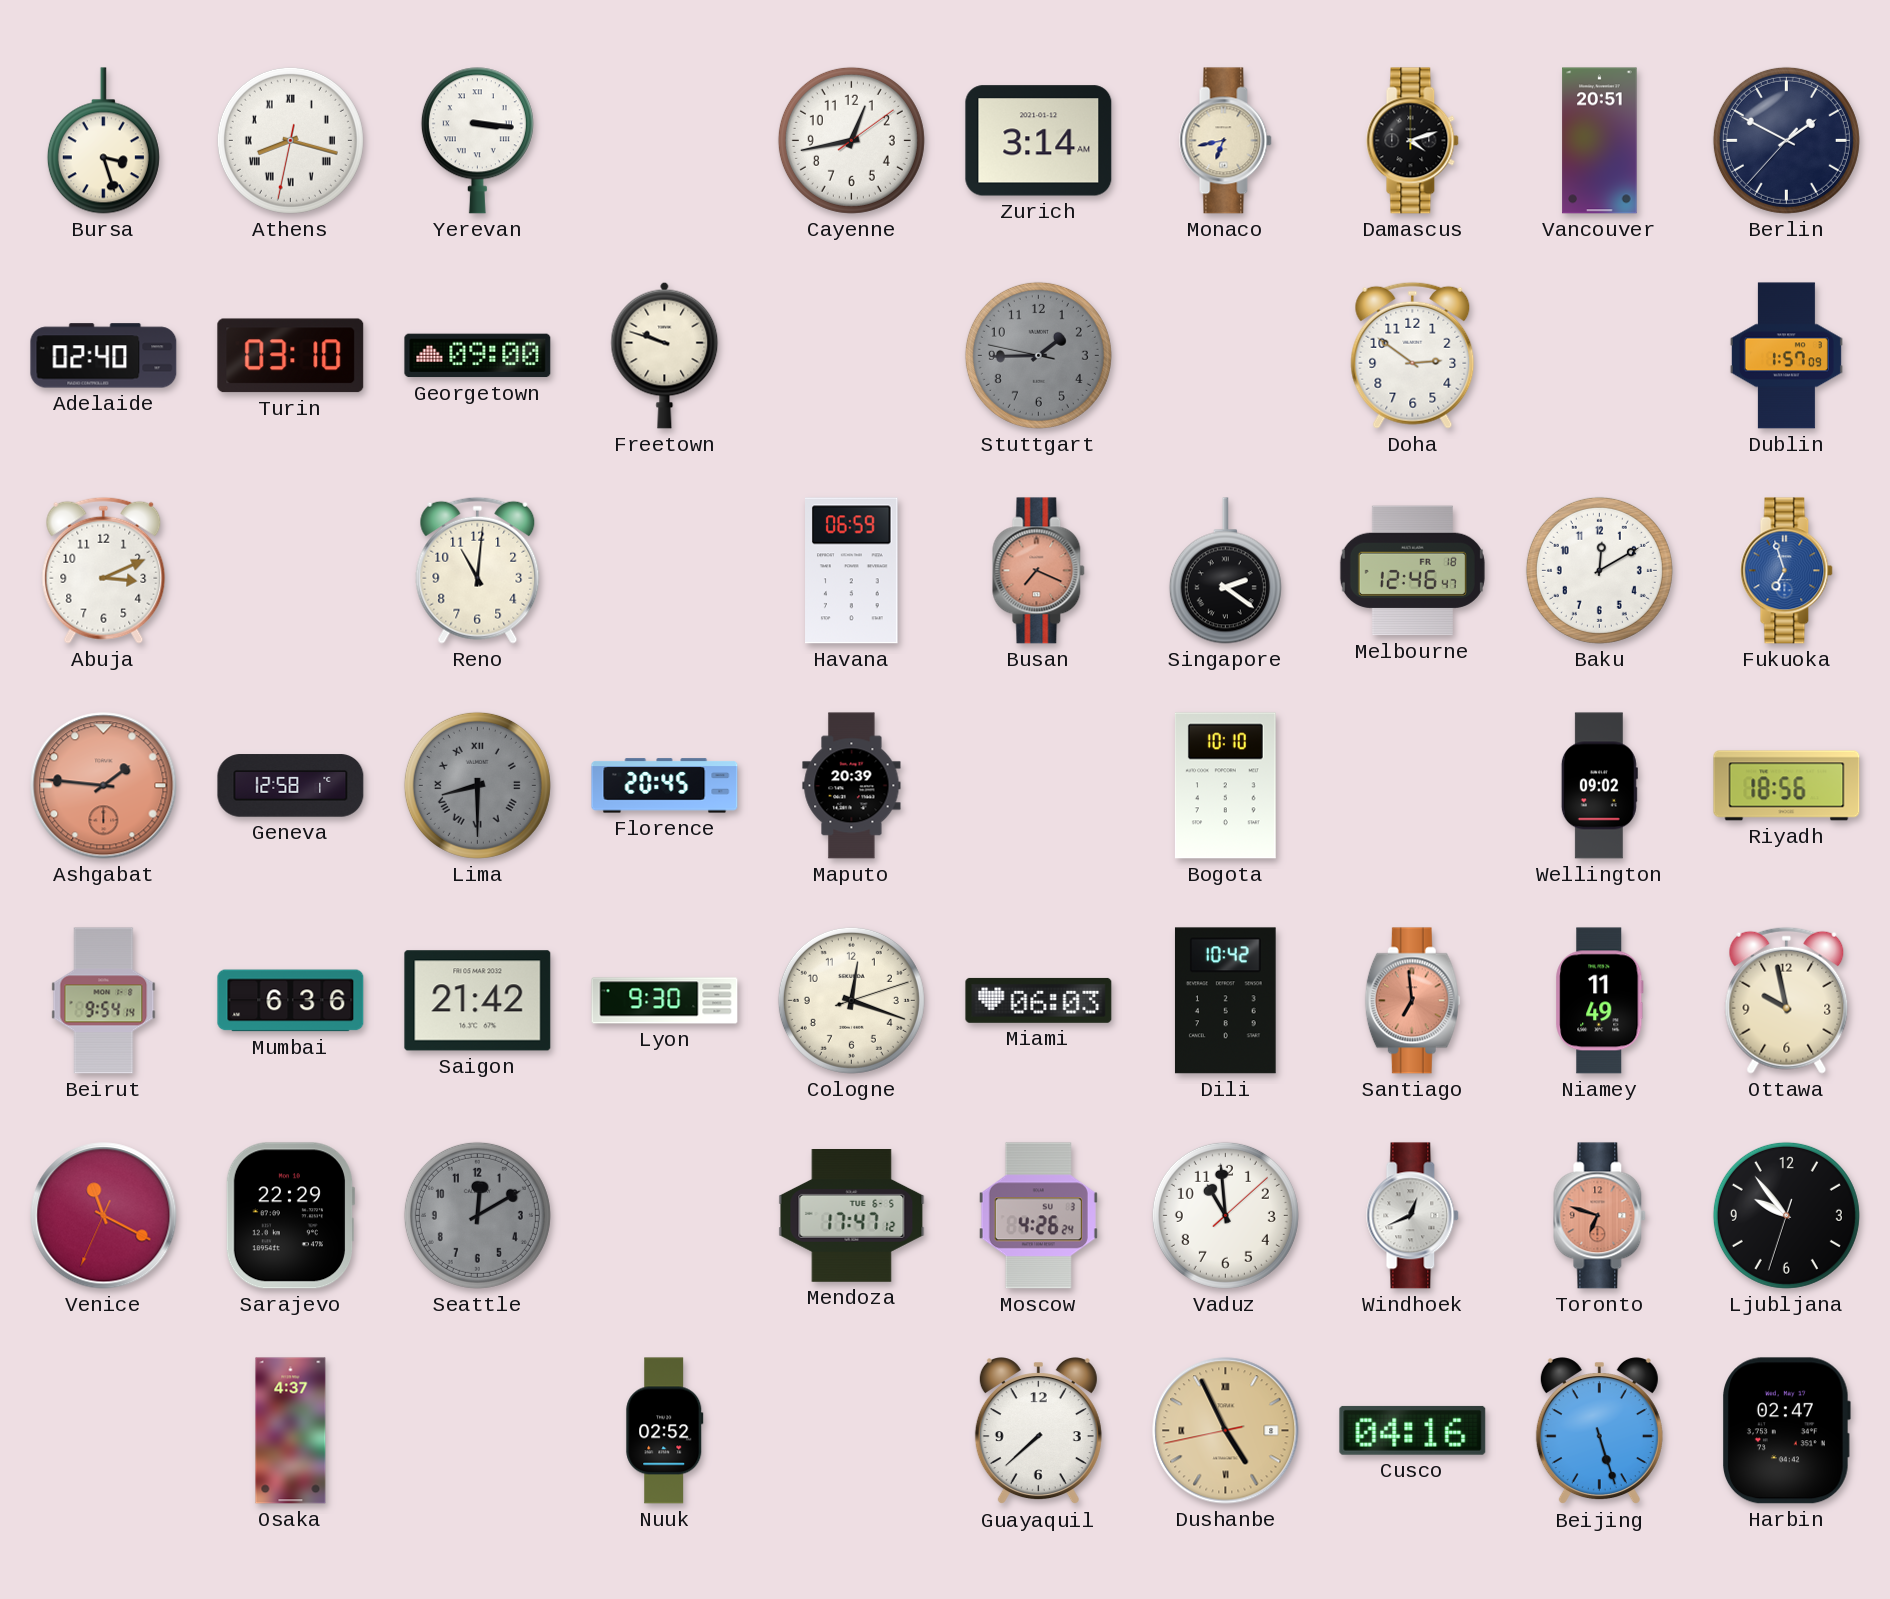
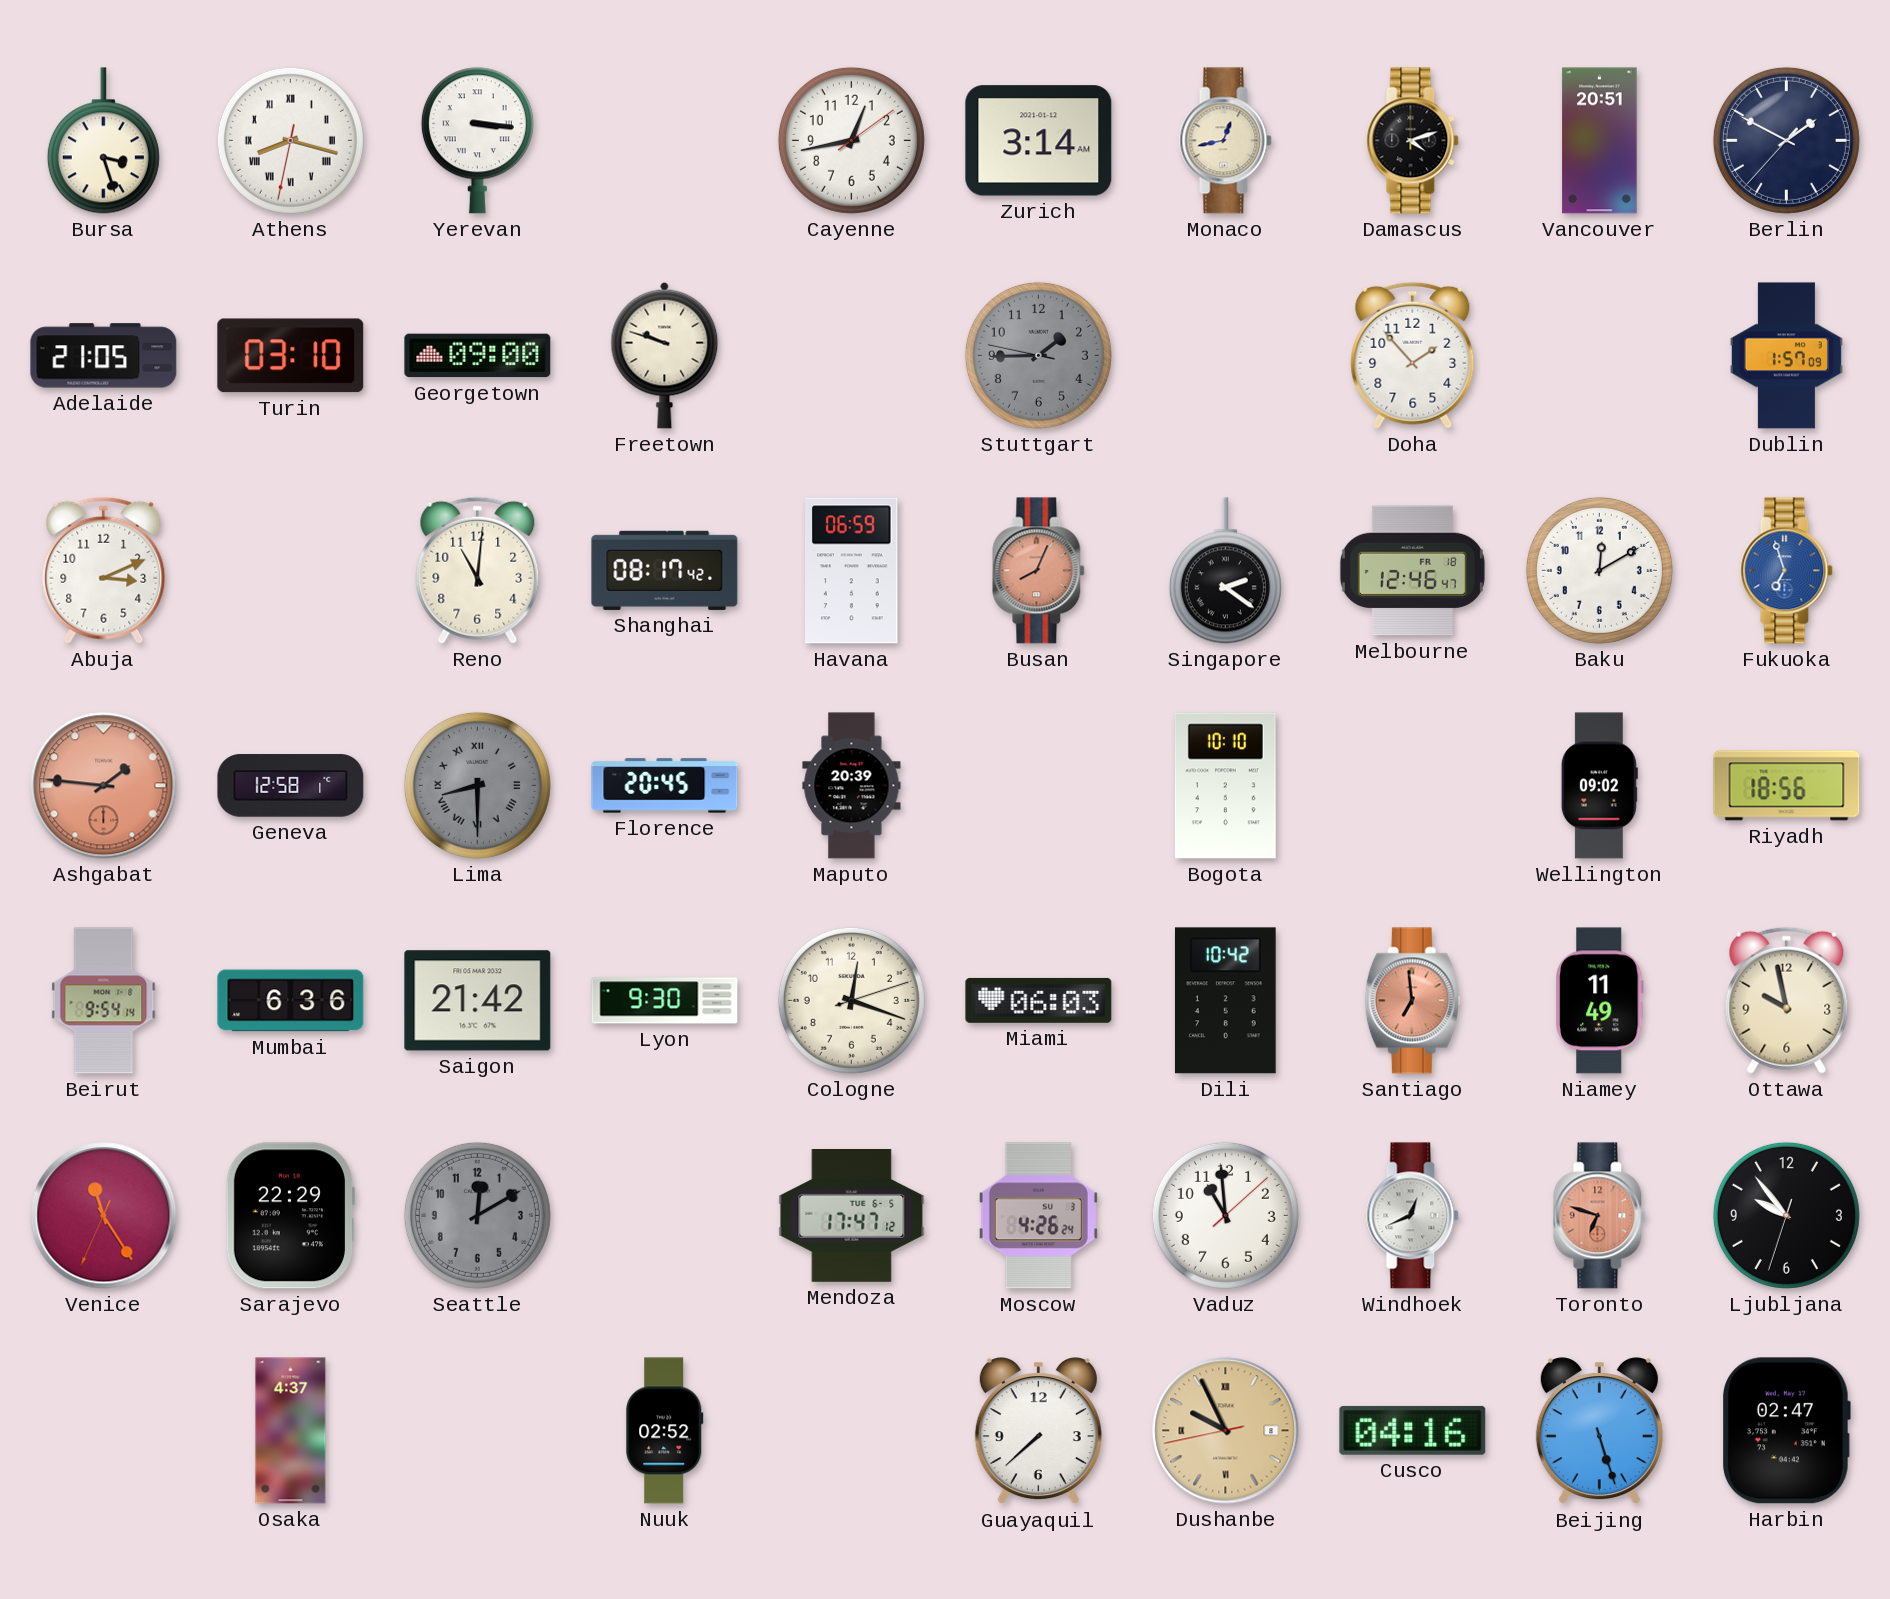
Monaco: 6:43 -> 12:43
Adelaide: 02:40 -> 21:05
Doha: 2:51 -> 1:53
Shanghai: none -> 08:17
Busan: 7:19 -> 8:04
Venice: 11:19 -> 11:24
Dushanbe: 4:55 -> 9:55
